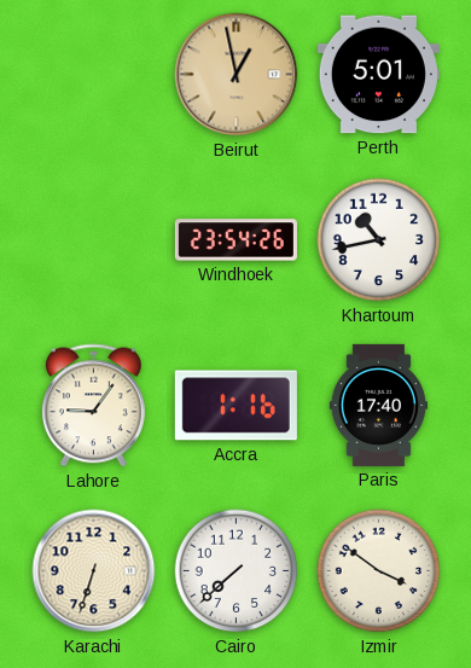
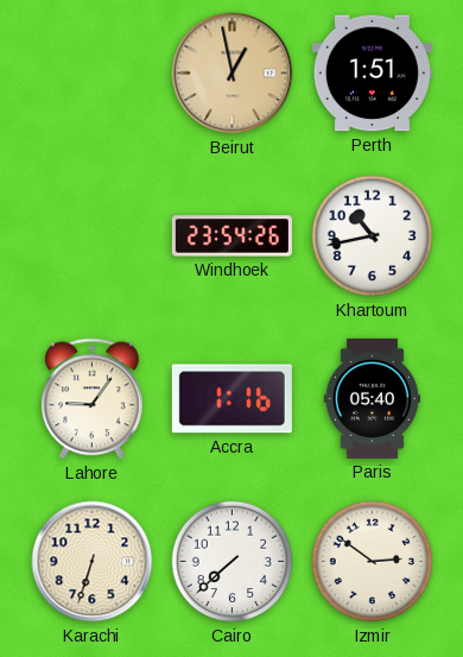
Perth: 5:01 -> 1:51
Paris: 17:40 -> 05:40
Izmir: 3:51 -> 2:51
